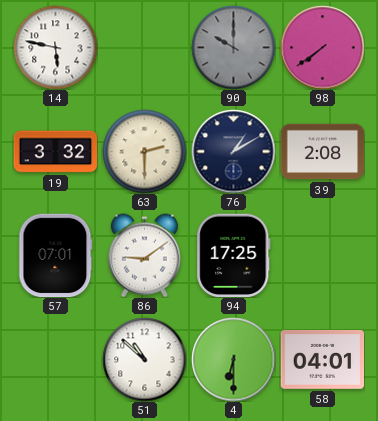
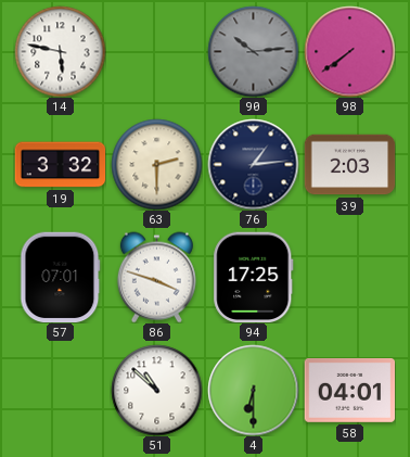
90: 10:00 -> 10:14
76: 1:10 -> 1:14
39: 2:08 -> 2:03
86: 9:09 -> 3:48
